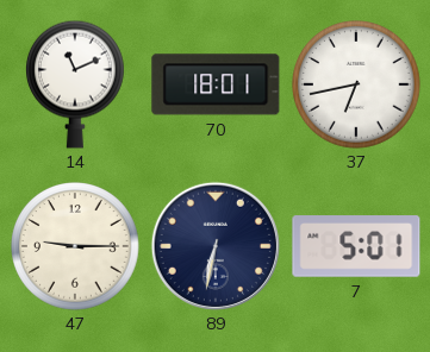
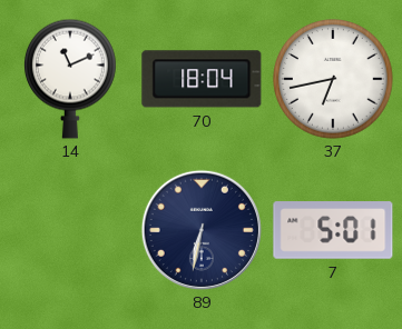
70: 18:01 -> 18:04
47: 9:15 -> none
